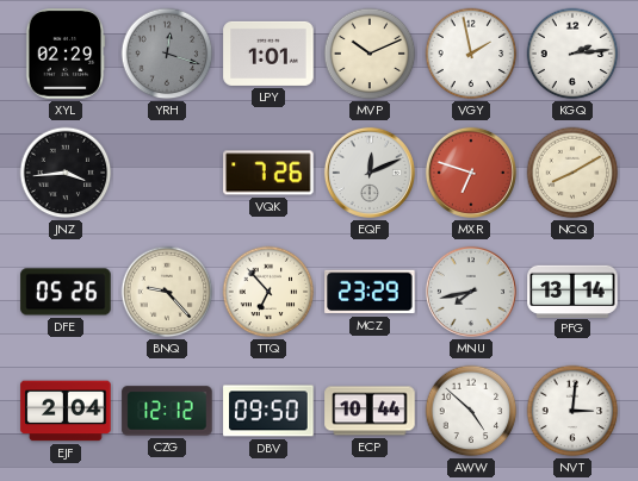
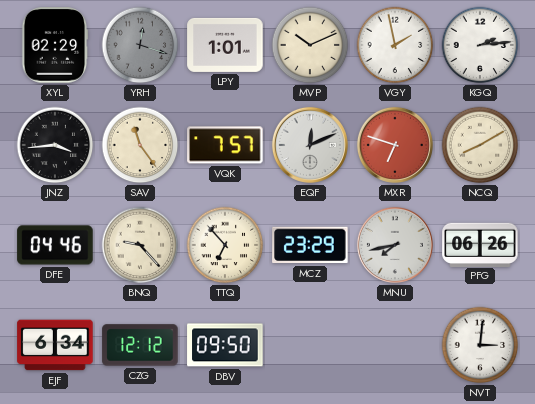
SAV: none -> 11:24
VQK: 7:26 -> 7:57
DFE: 05:26 -> 04:46
PFG: 13:14 -> 06:26
EJF: 2:04 -> 6:34
ECP: 10:44 -> none
AWW: 4:52 -> none
